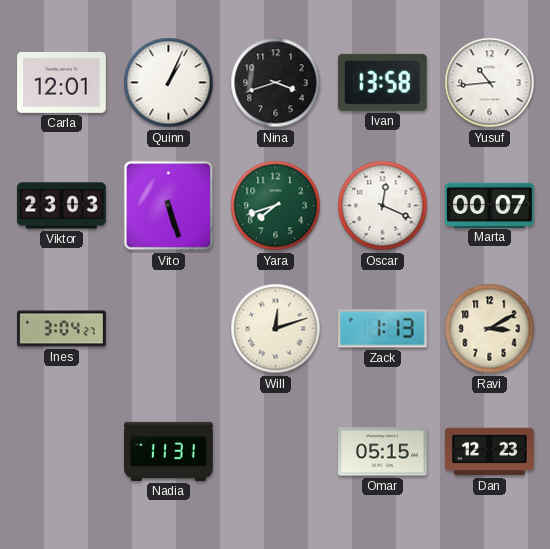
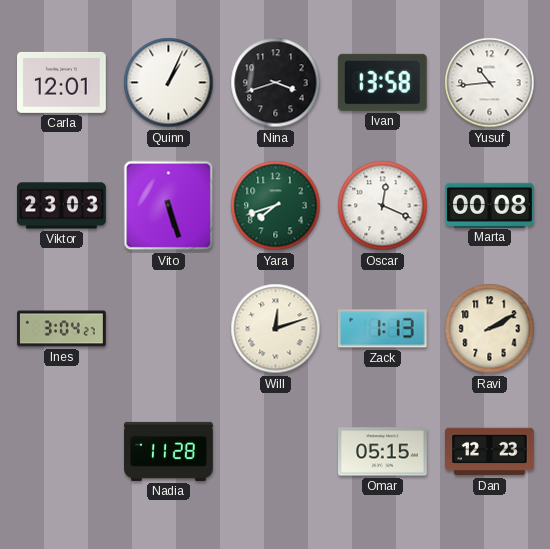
Marta: 00:07 -> 00:08
Ravi: 3:10 -> 2:10
Nadia: 11:31 -> 11:28
